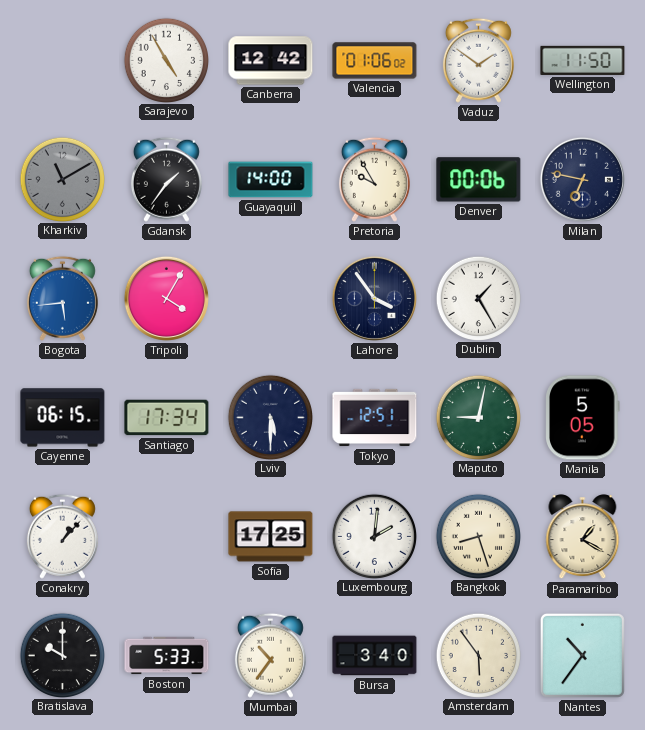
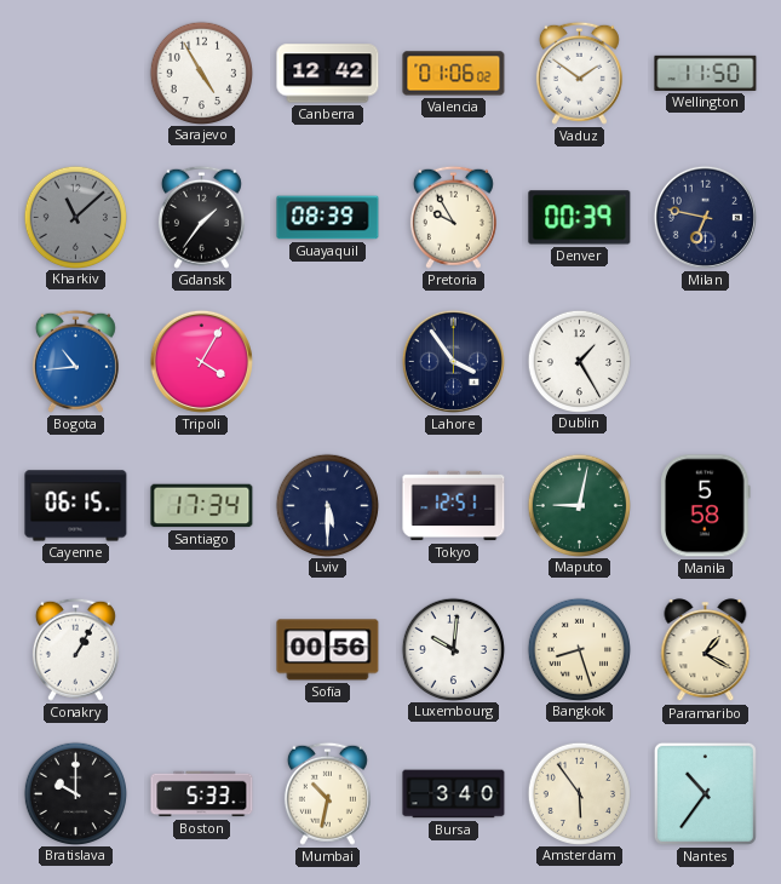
Kharkiv: 11:10 -> 11:08
Guayaquil: 14:00 -> 08:39
Denver: 00:06 -> 00:39
Bogota: 5:44 -> 10:44
Manila: 5:05 -> 5:58
Conakry: 1:07 -> 1:05
Sofia: 17:25 -> 00:56
Luxembourg: 2:01 -> 10:01
Mumbai: 10:36 -> 10:32
